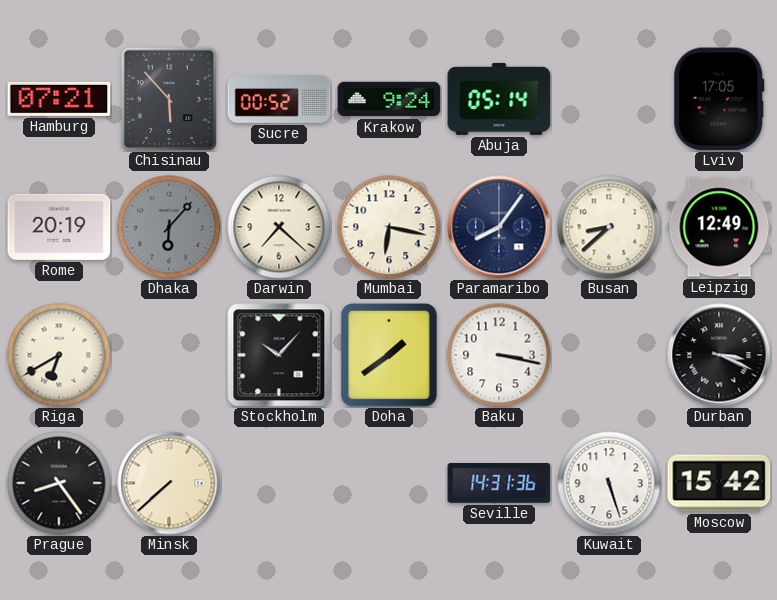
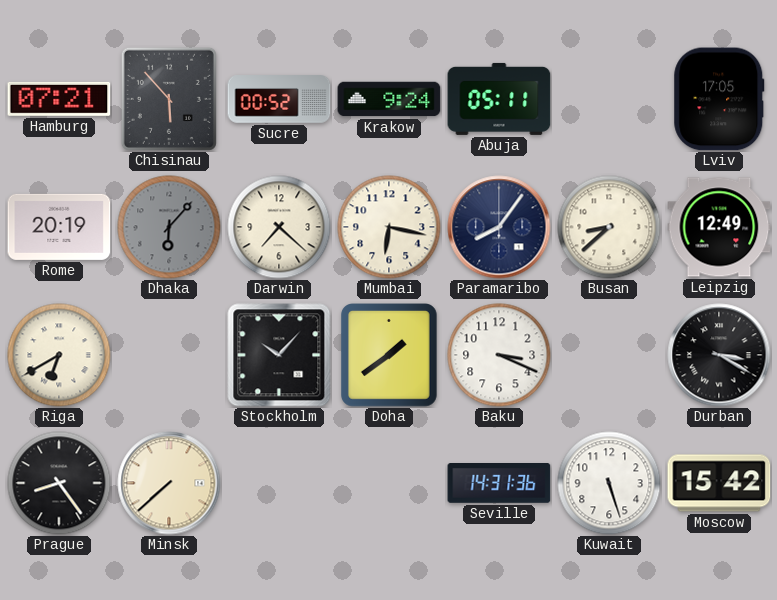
Abuja: 05:14 -> 05:11
Baku: 3:17 -> 3:19
Durban: 3:19 -> 3:20
